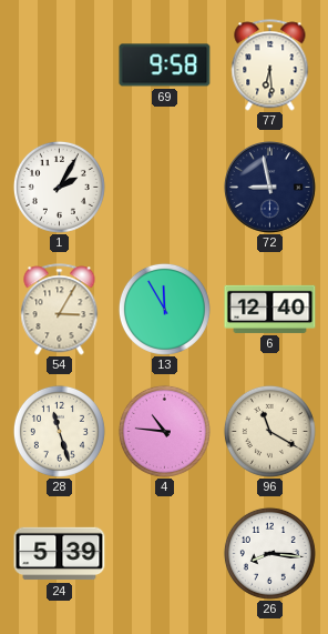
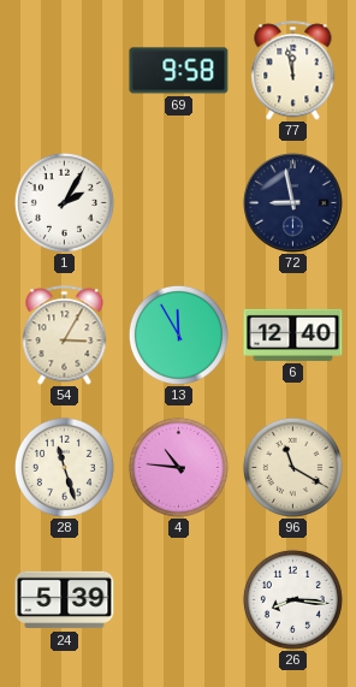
77: 6:29 -> 11:58
